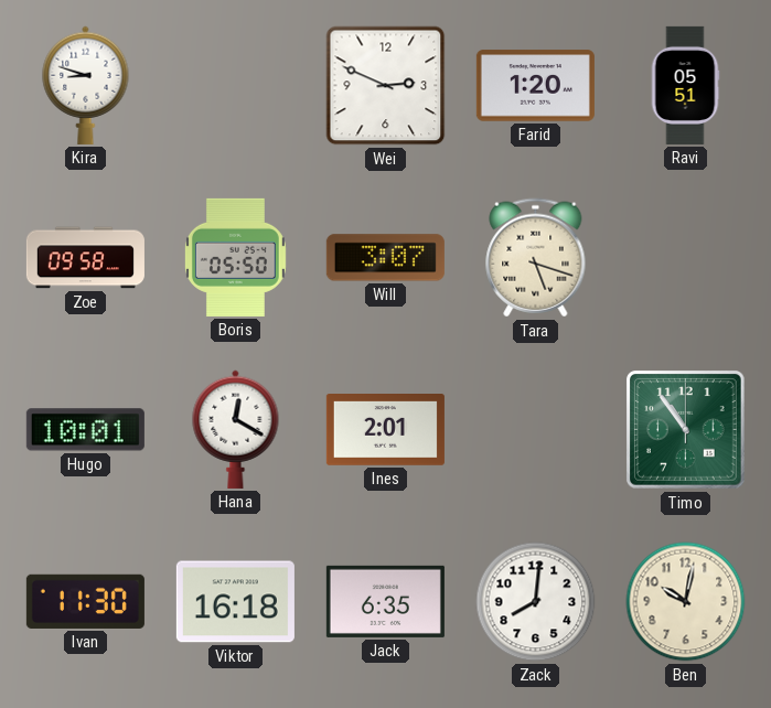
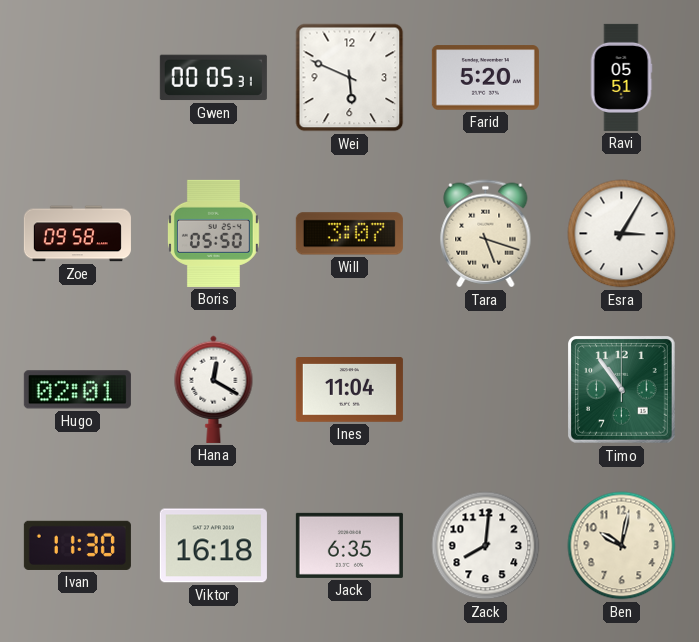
Kira: 8:48 -> none
Gwen: none -> 00:05
Wei: 2:49 -> 5:49
Farid: 1:20 -> 5:20
Esra: none -> 3:05
Hugo: 10:01 -> 02:01
Ines: 2:01 -> 11:04
